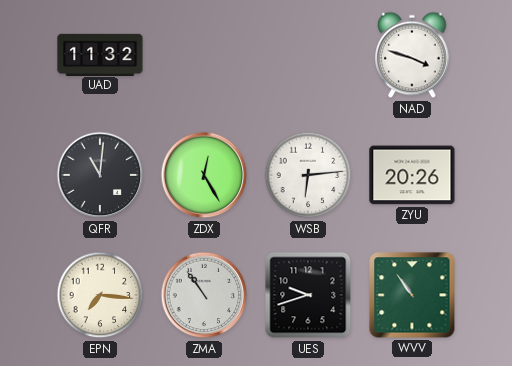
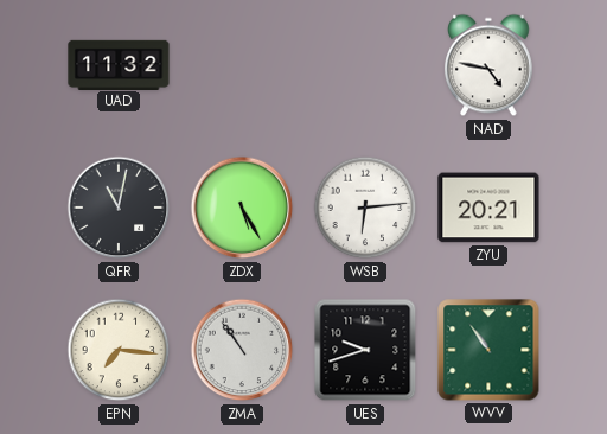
NAD: 3:48 -> 4:47
QFR: 11:01 -> 11:02
ZDX: 12:25 -> 5:25
ZYU: 20:26 -> 20:21
